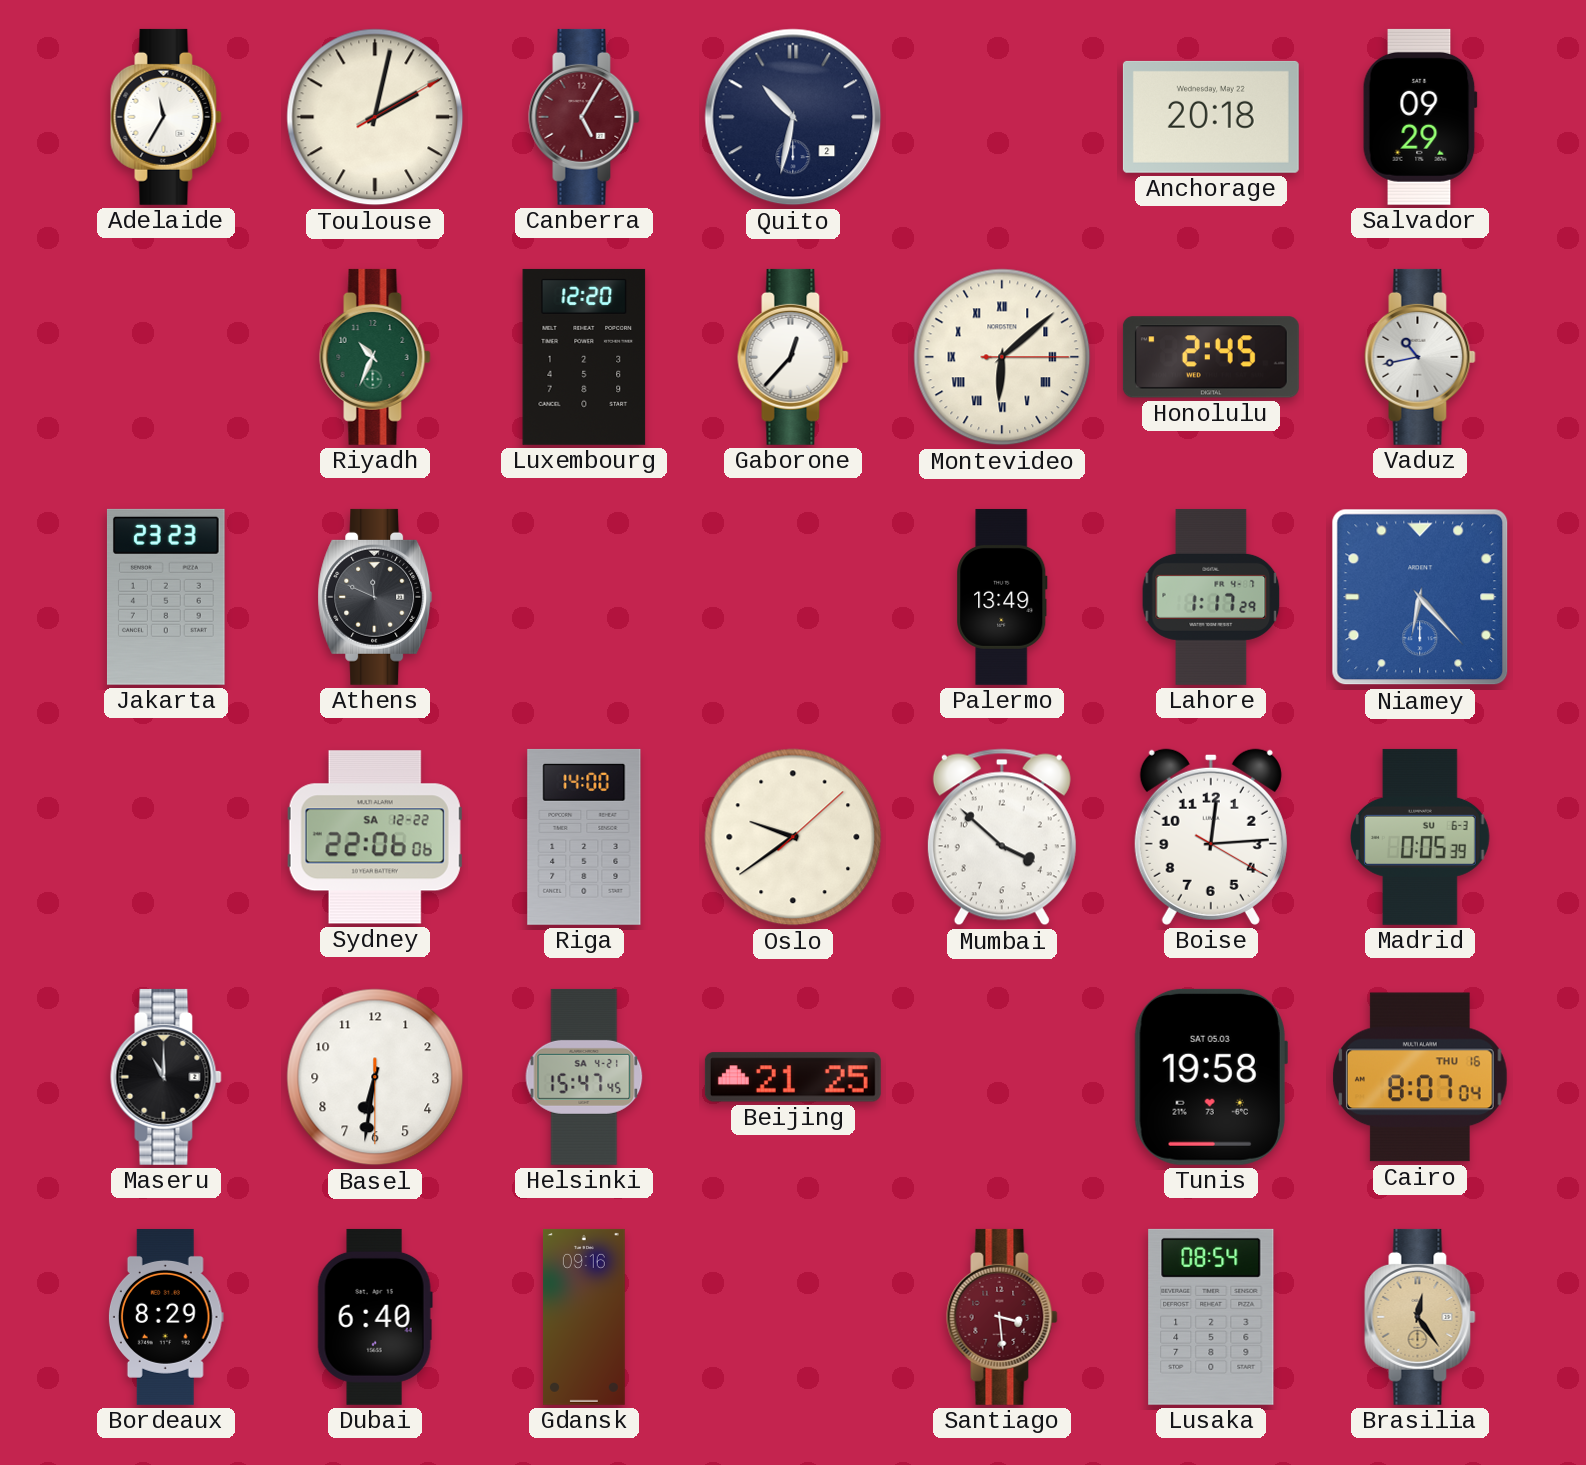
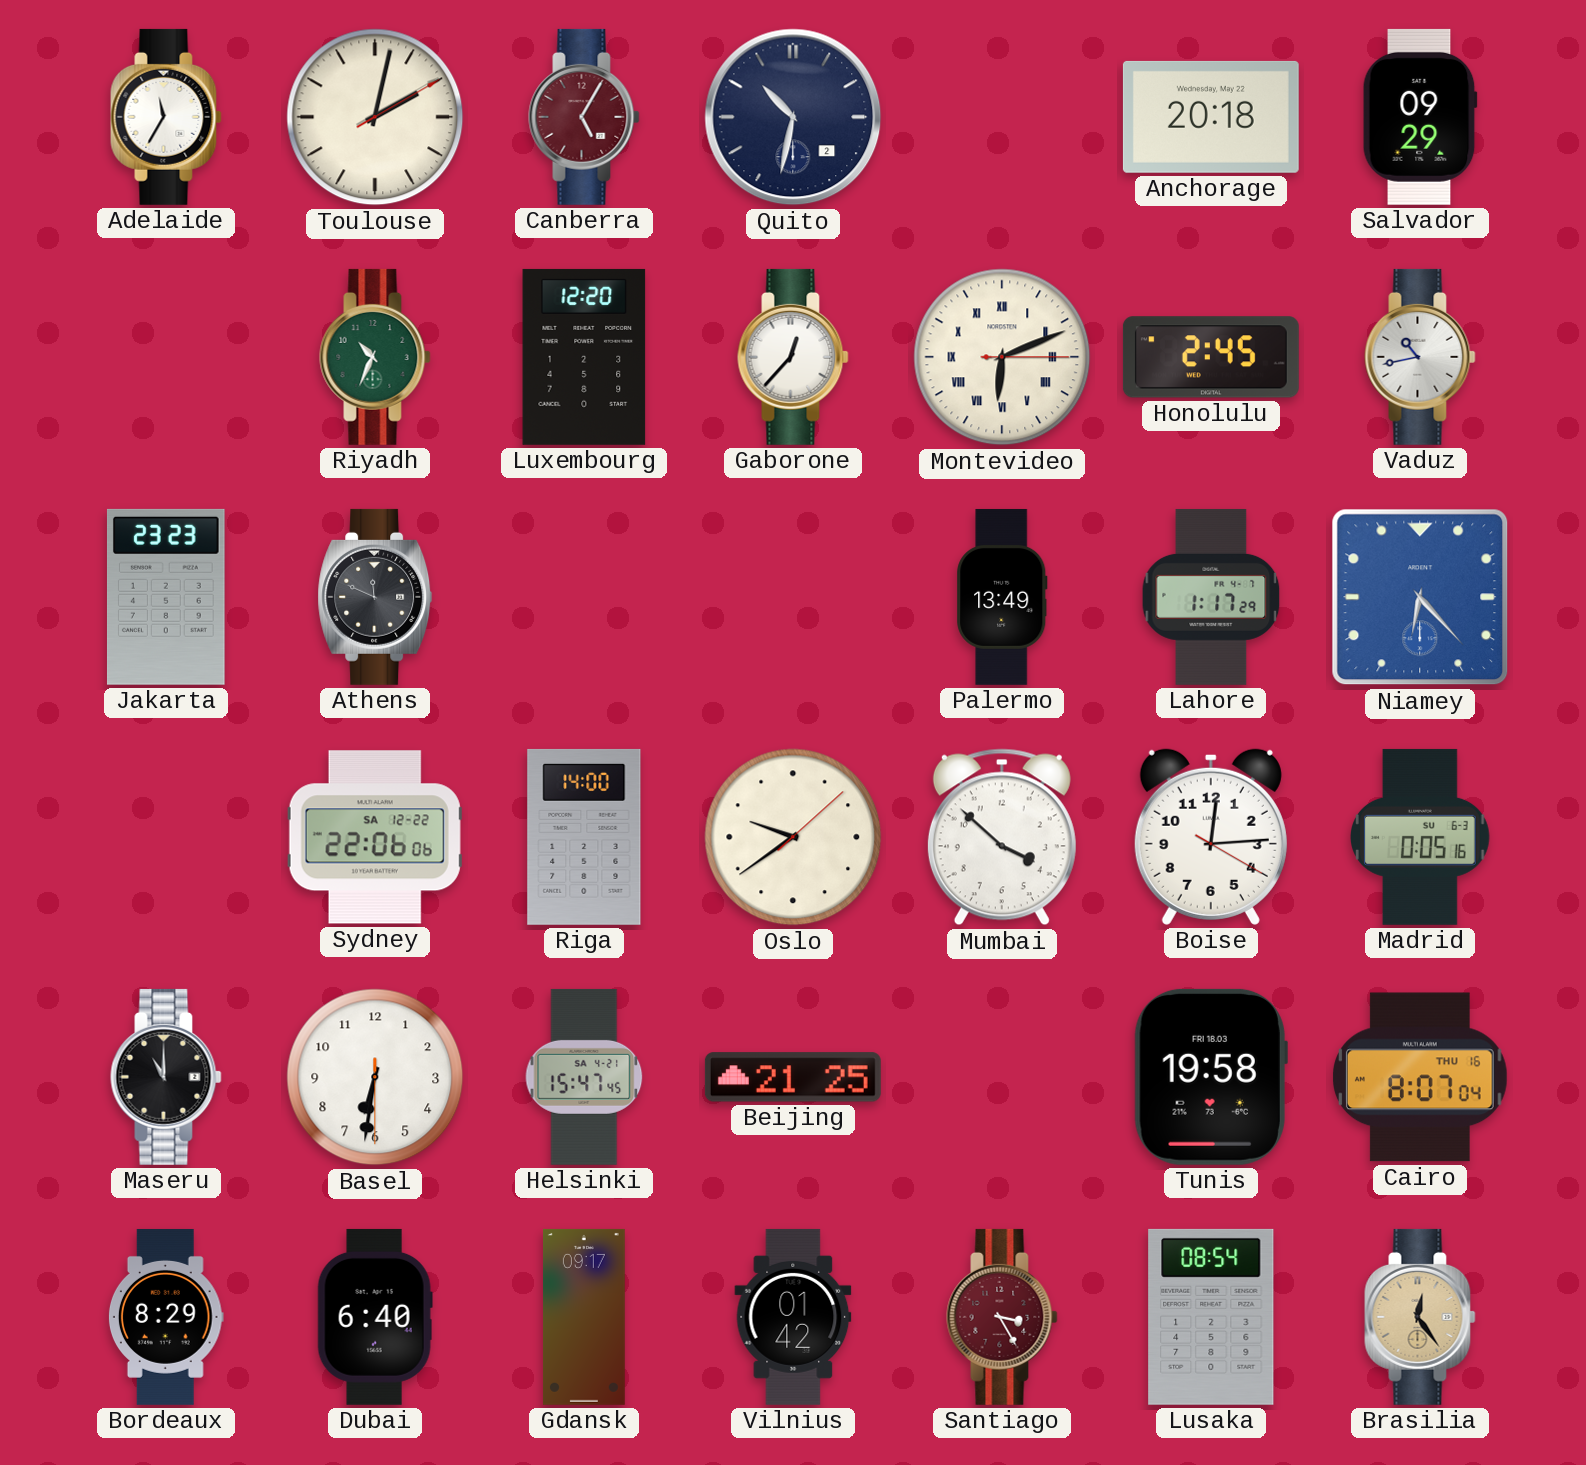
Montevideo: 6:08 -> 6:11
Madrid: 0:05:39 -> 0:05:16
Tunis date: SAT 05.03 -> FRI 18.03
Gdansk: 09:16 -> 09:17
Vilnius: none -> 01:42
Santiago: 3:29 -> 3:25
